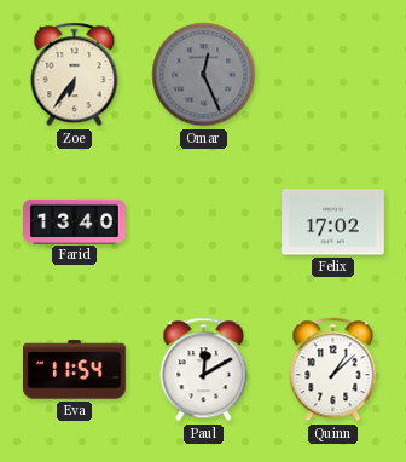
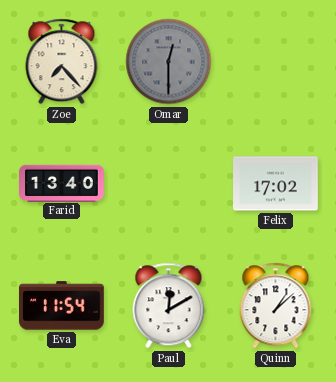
Zoe: 6:36 -> 7:23
Omar: 12:26 -> 12:30
